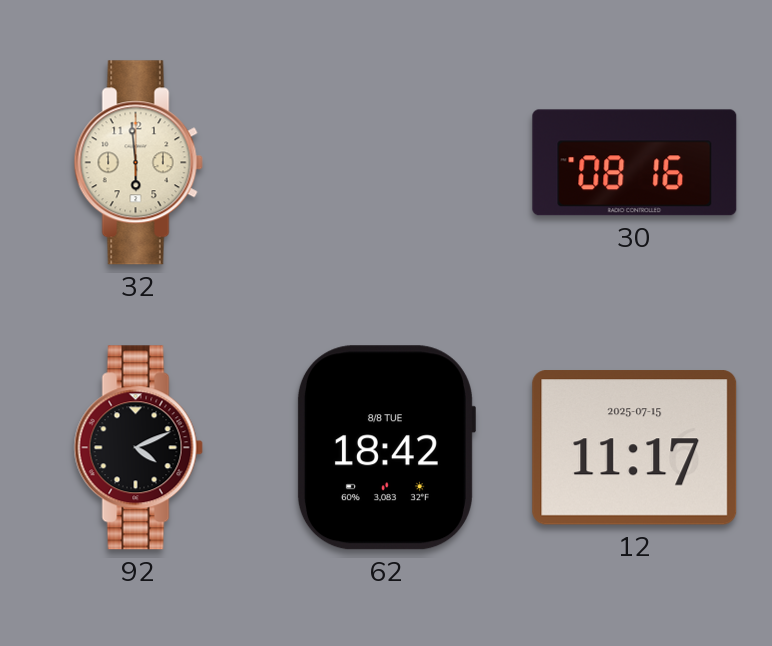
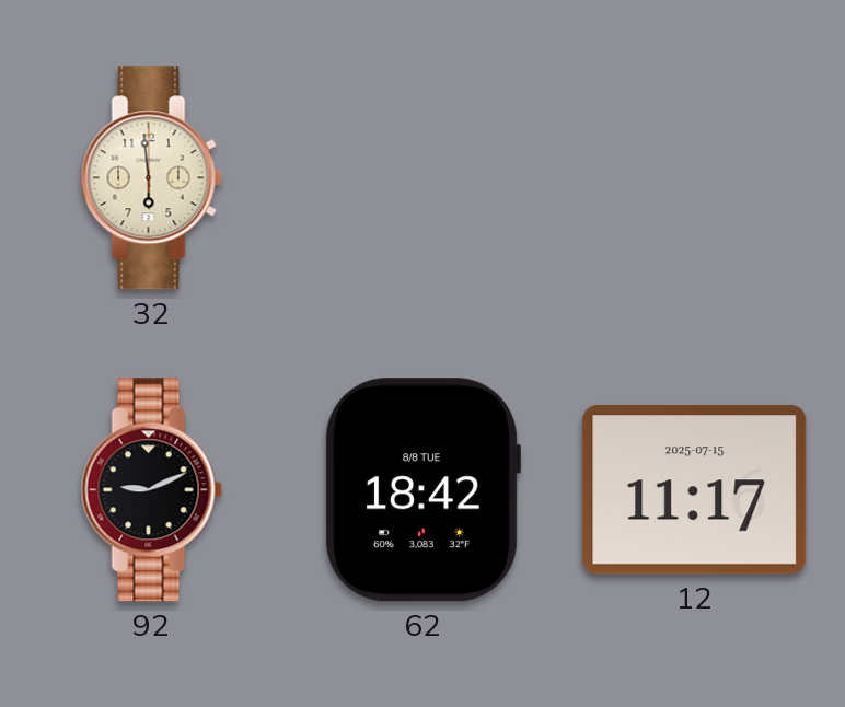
30: 08:16 -> none
92: 4:11 -> 9:11
